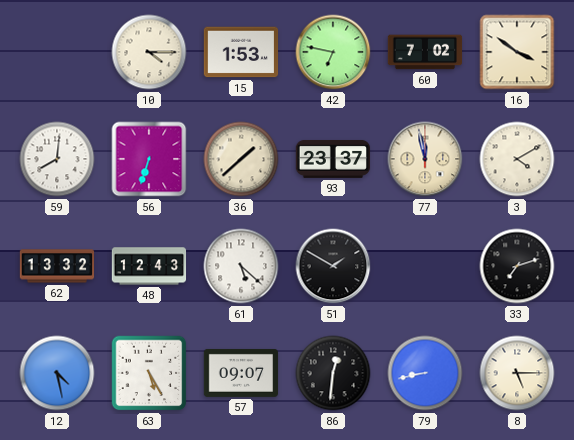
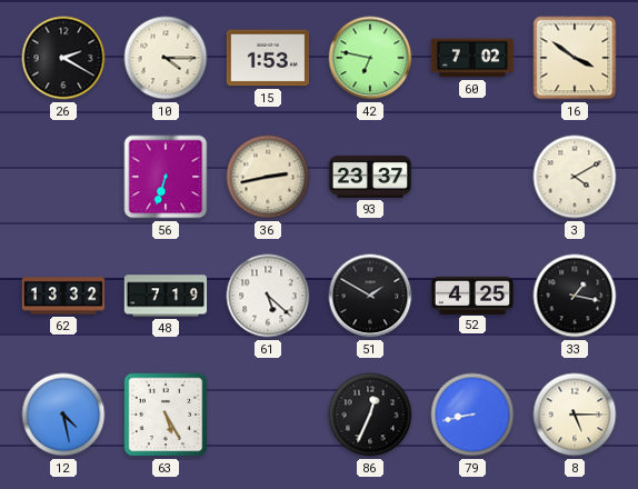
26: none -> 2:20
59: 8:01 -> none
36: 1:38 -> 2:43
77: 11:58 -> none
48: 12:43 -> 7:19
52: none -> 4:25
33: 7:12 -> 1:17
57: 09:07 -> none
86: 12:31 -> 12:34
